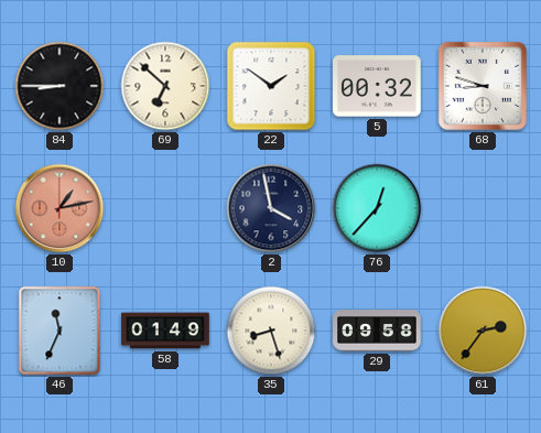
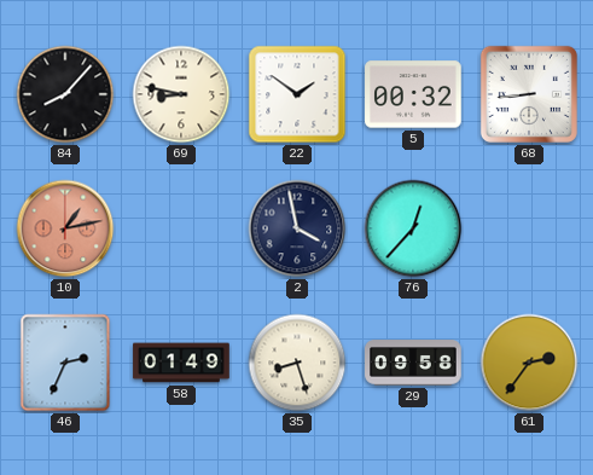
84: 8:45 -> 8:07
69: 6:52 -> 8:47
68: 8:48 -> 8:44
46: 11:34 -> 2:34
